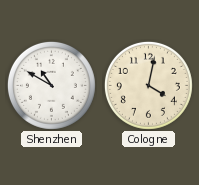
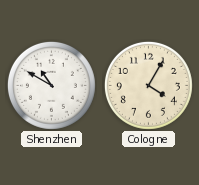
Cologne: 4:02 -> 4:05
